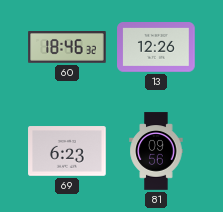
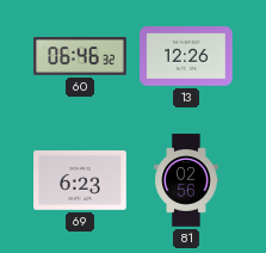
60: 18:46 -> 06:46
81: 09:56 -> 02:56
